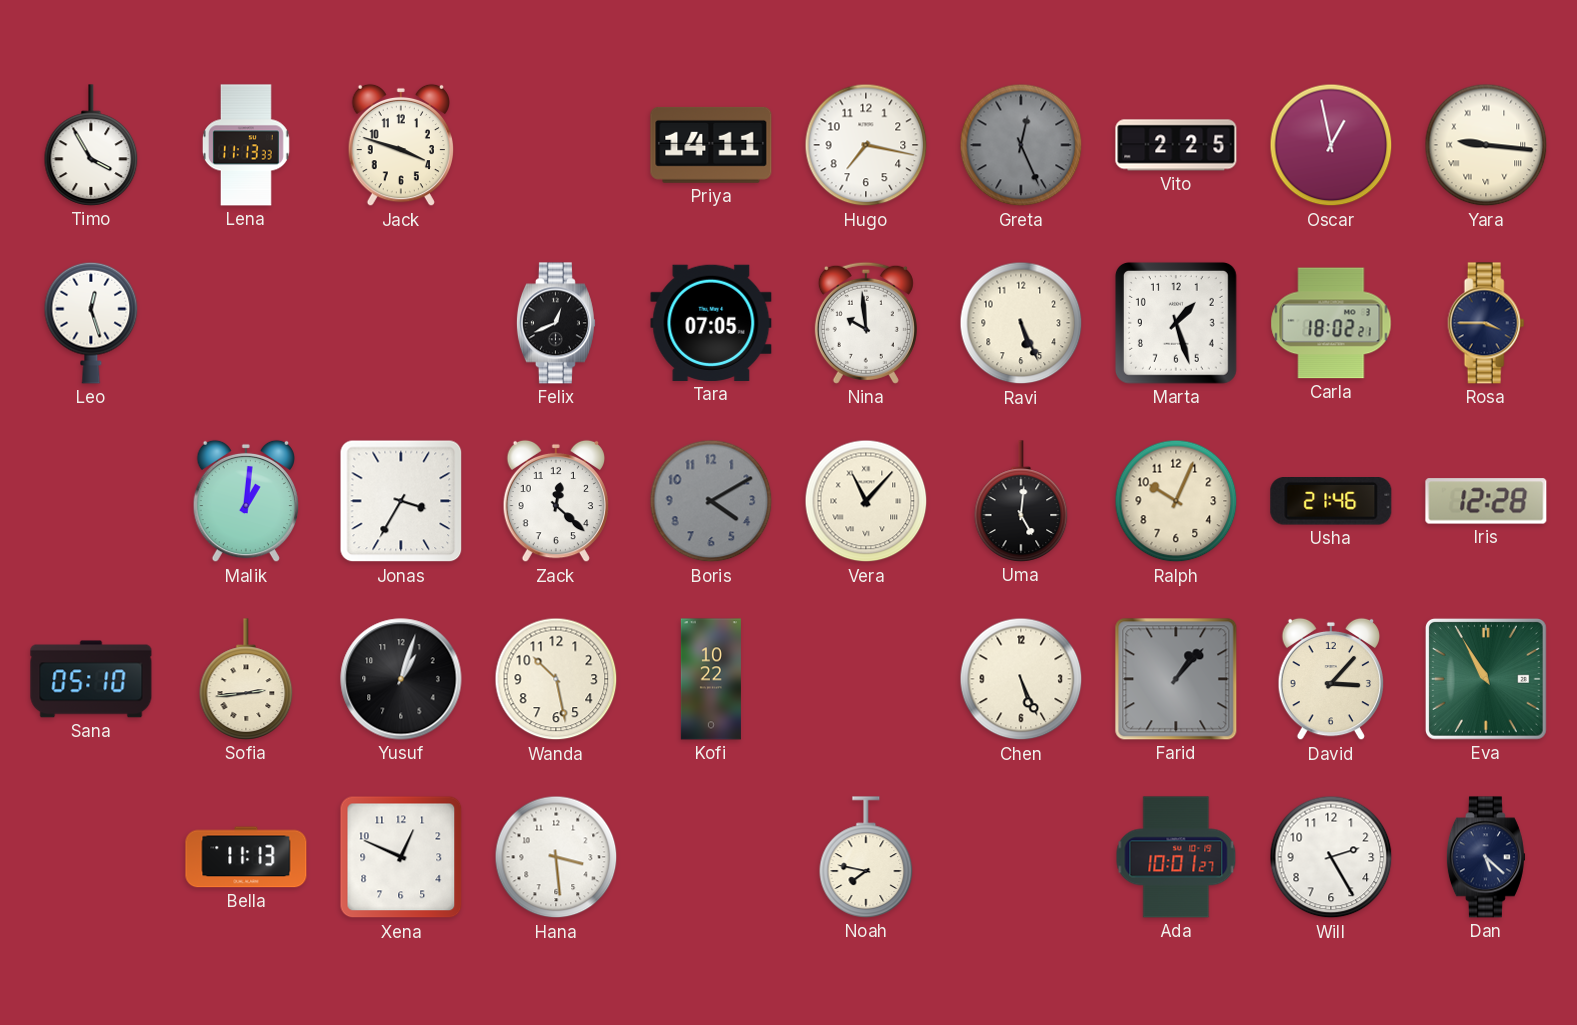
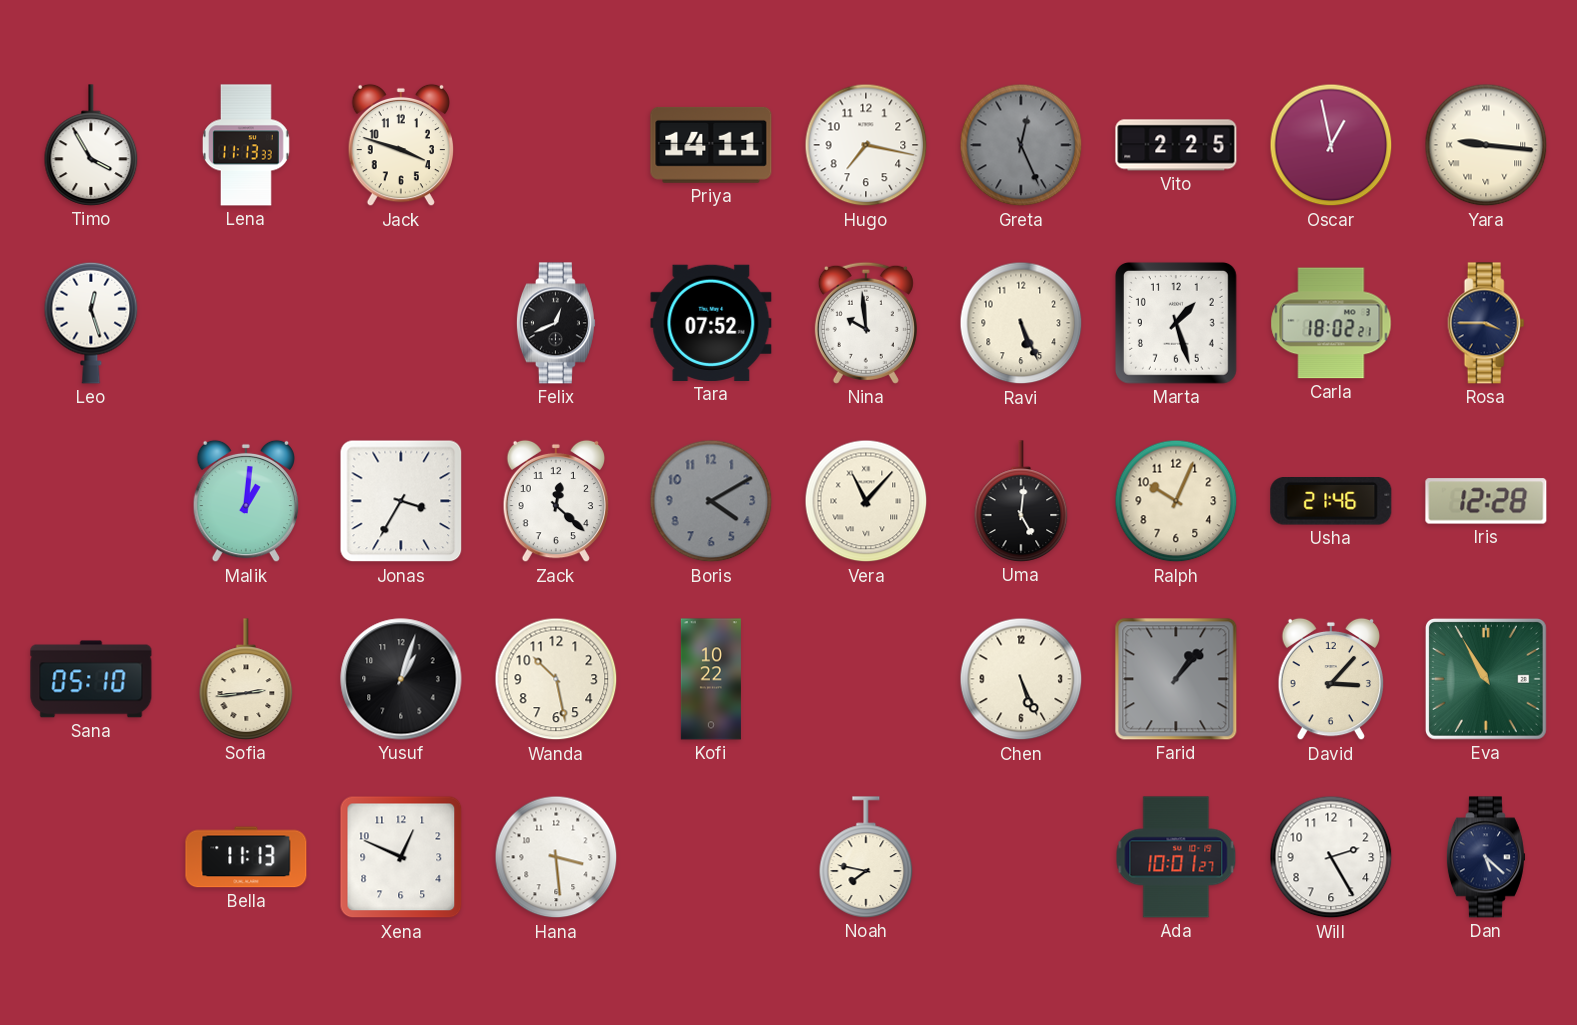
Tara: 07:05 -> 07:52
